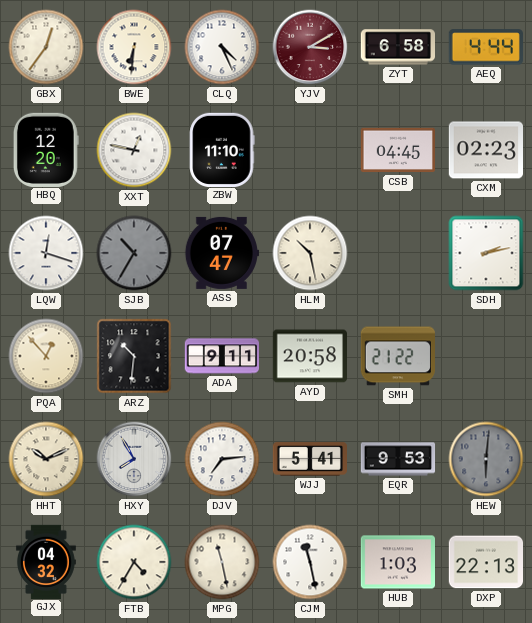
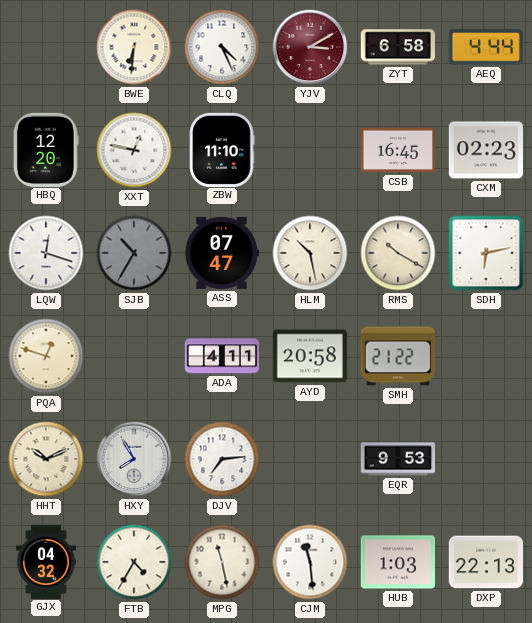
GBX: 12:36 -> none
CSB: 04:45 -> 16:45
RMS: none -> 10:20
SDH: 2:13 -> 6:13
PQA: 12:53 -> 12:48
ARZ: 10:31 -> none
ADA: 9:11 -> 4:11
WJJ: 5:41 -> none
HEW: 6:01 -> none
CJM: 11:28 -> 11:29
